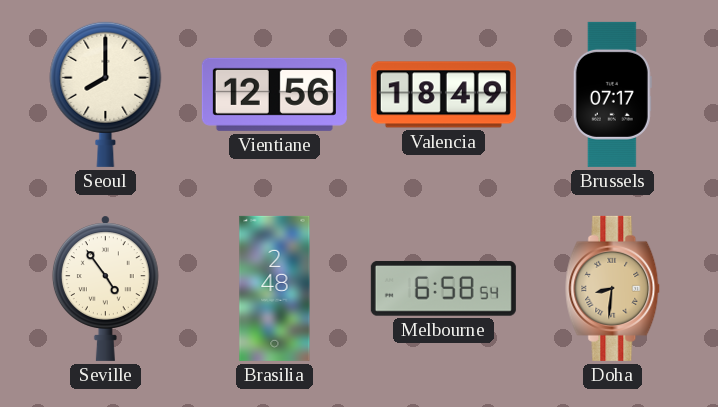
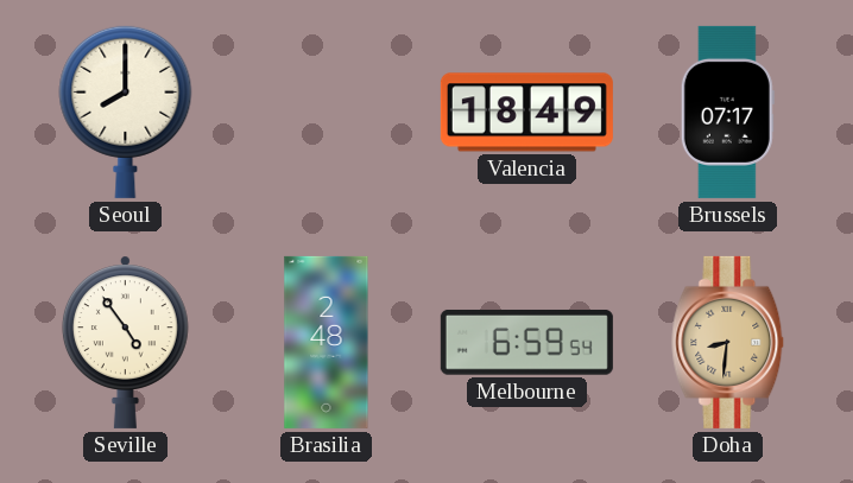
Vientiane: 12:56 -> none
Melbourne: 6:58 -> 6:59
